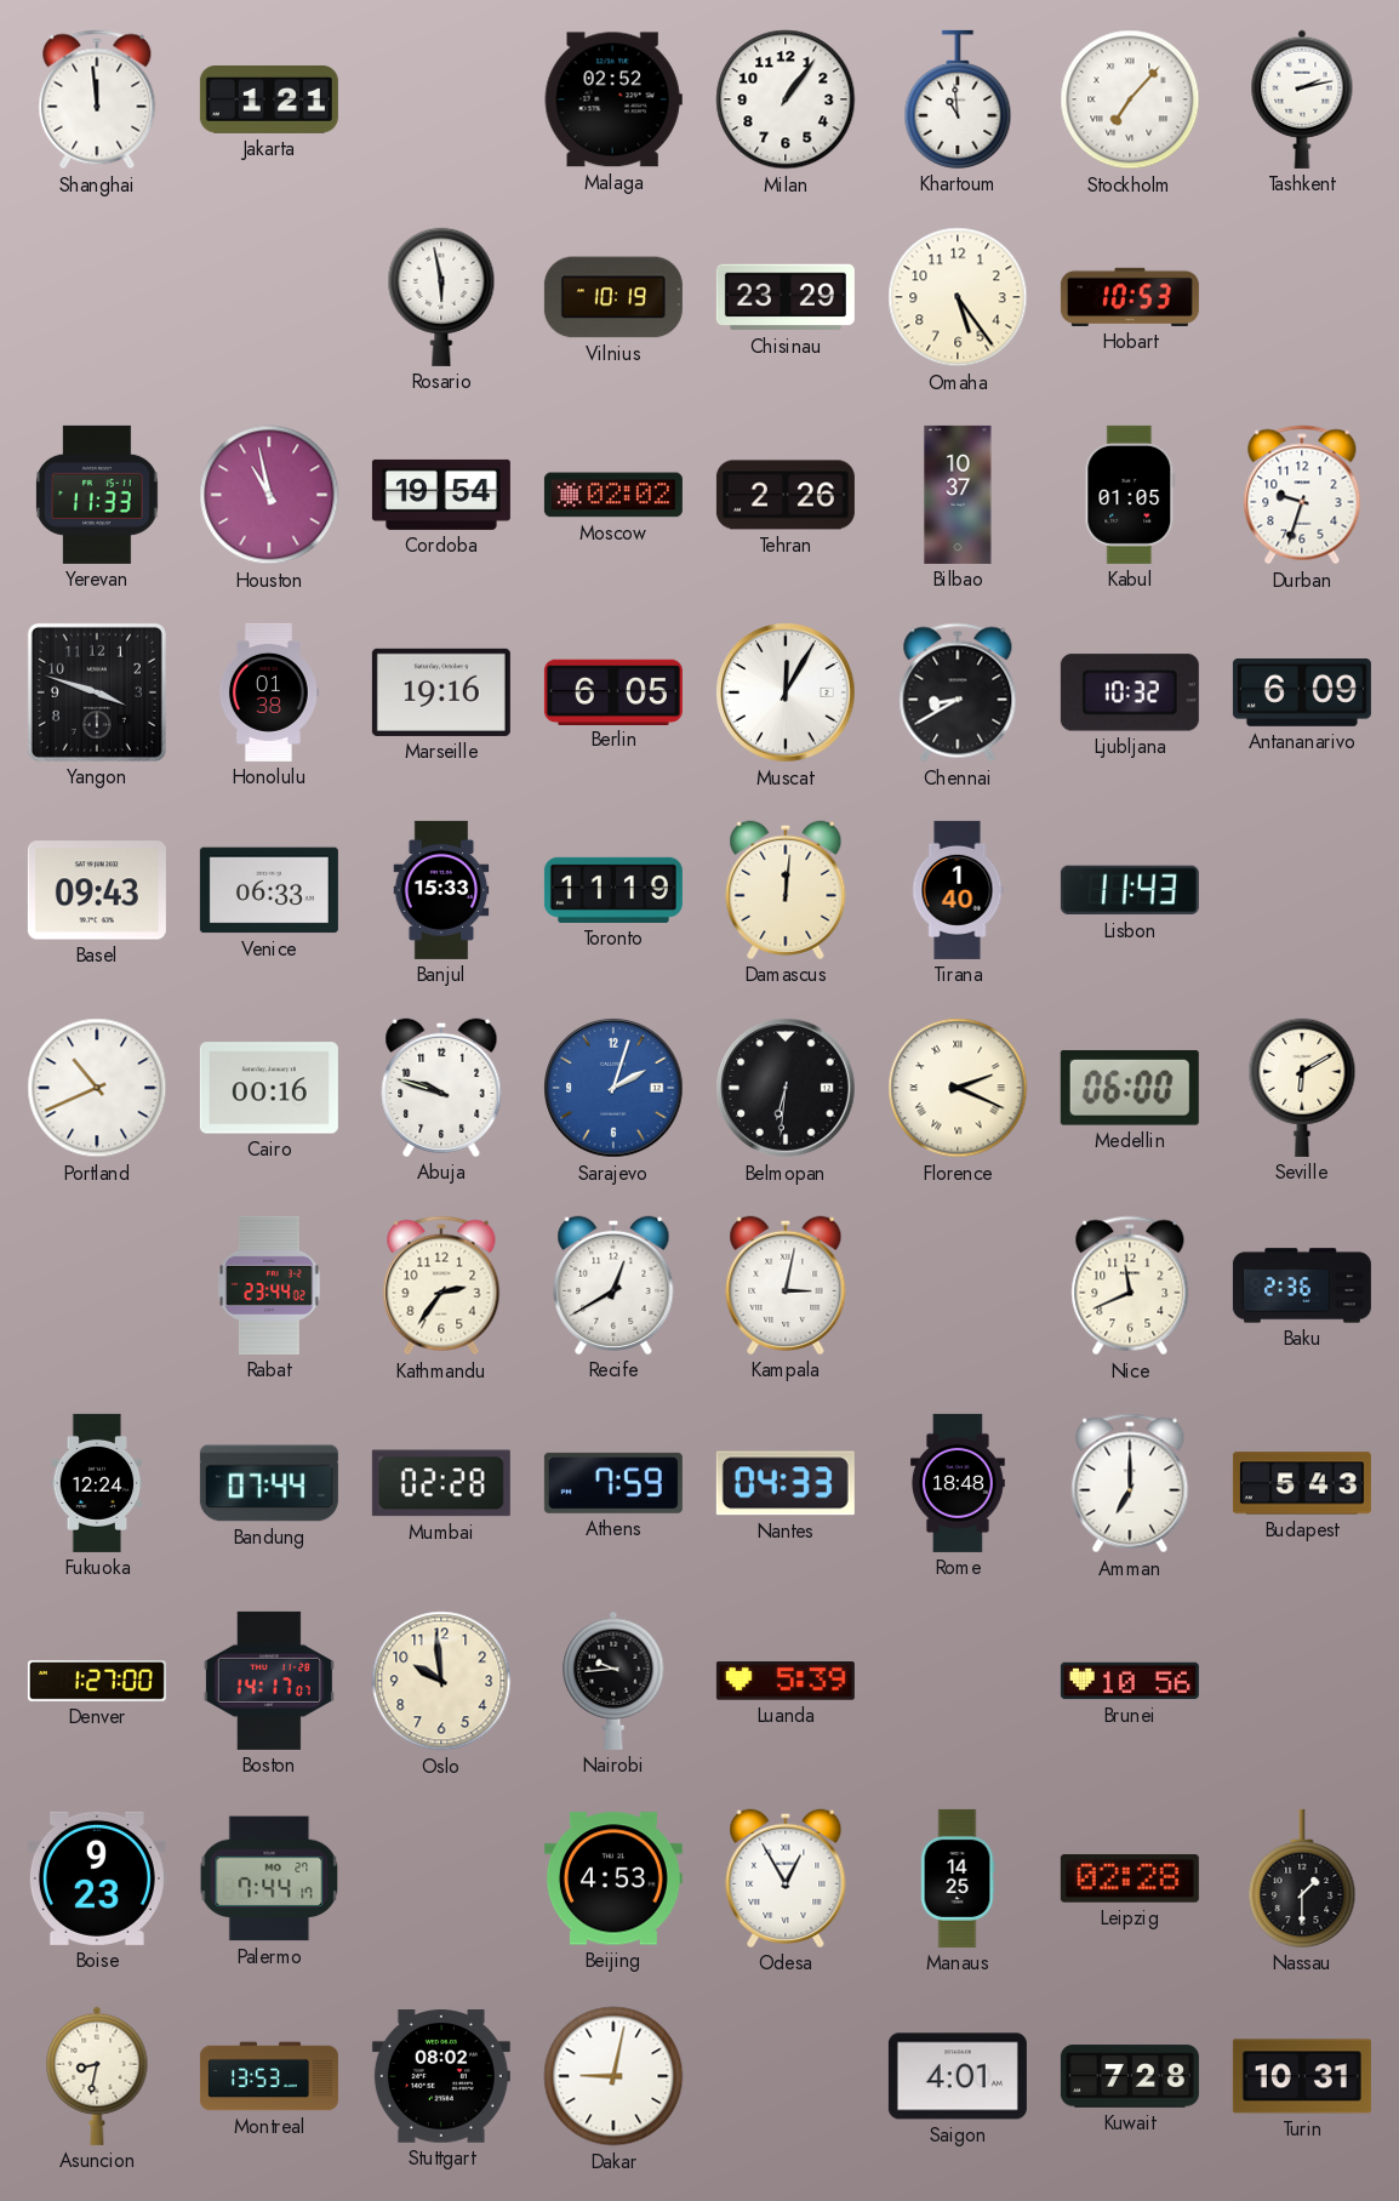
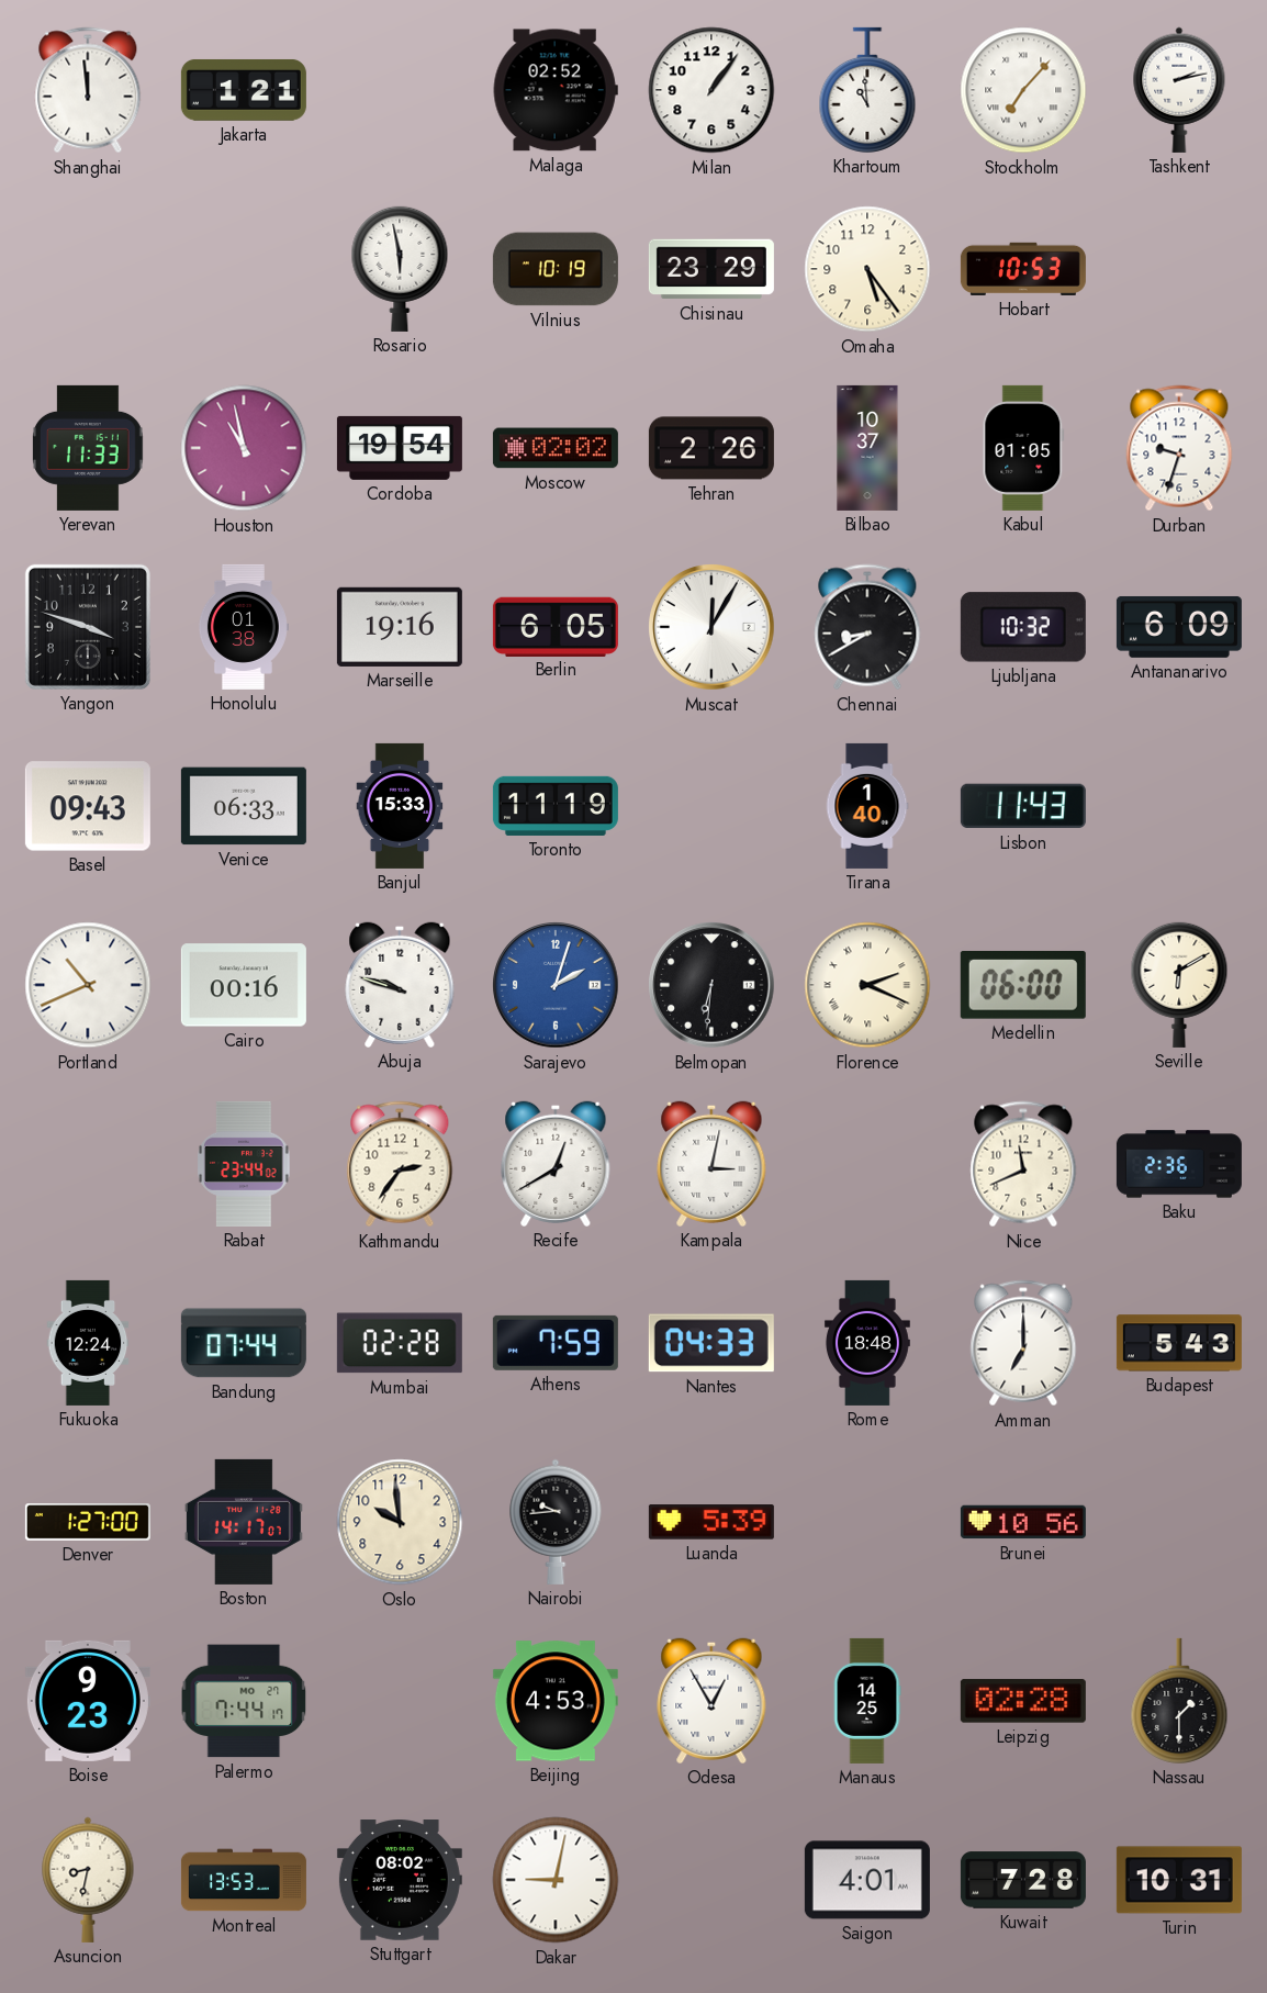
Damascus: 12:01 -> none
